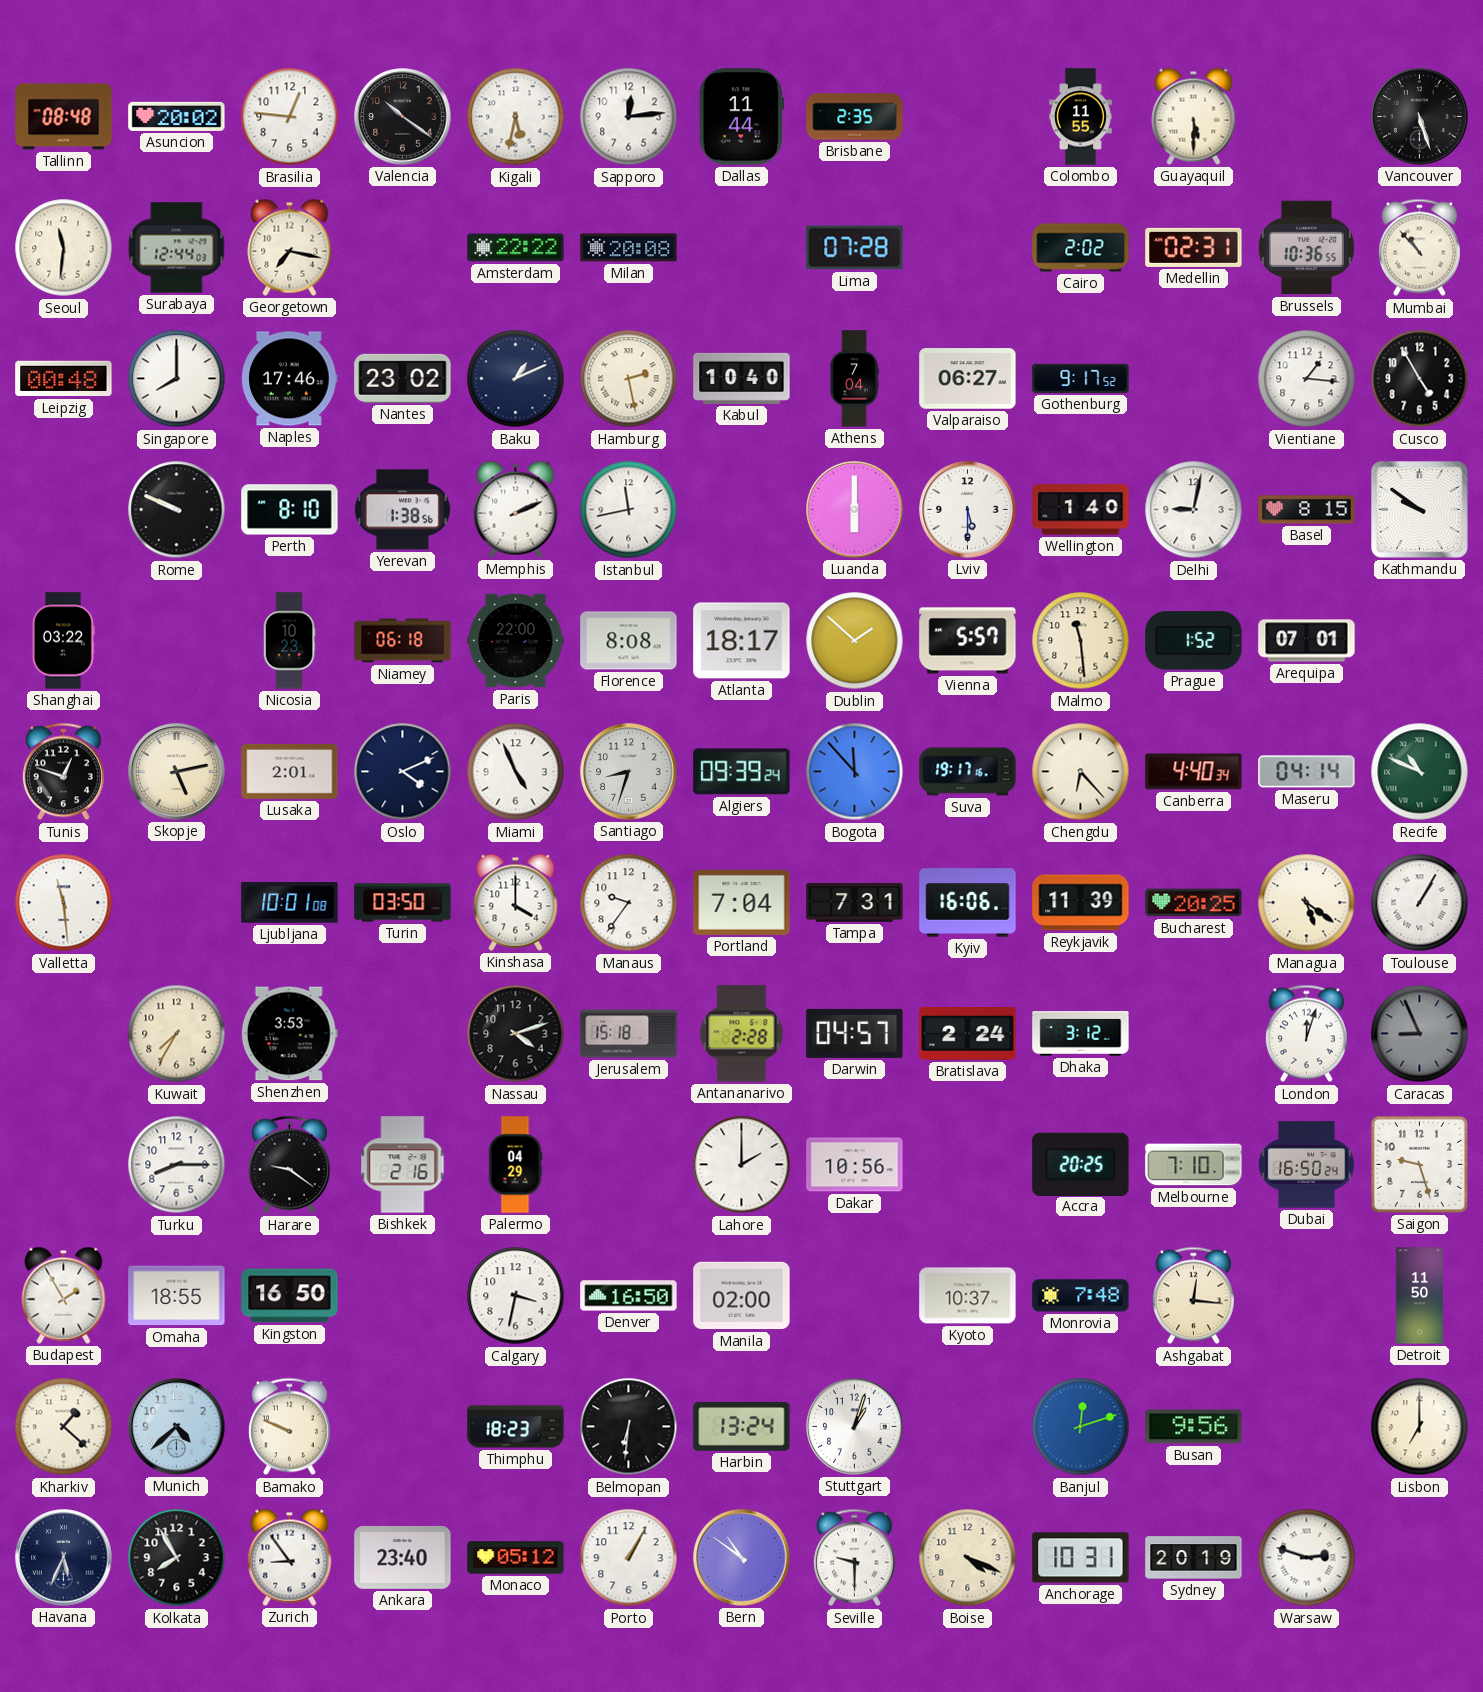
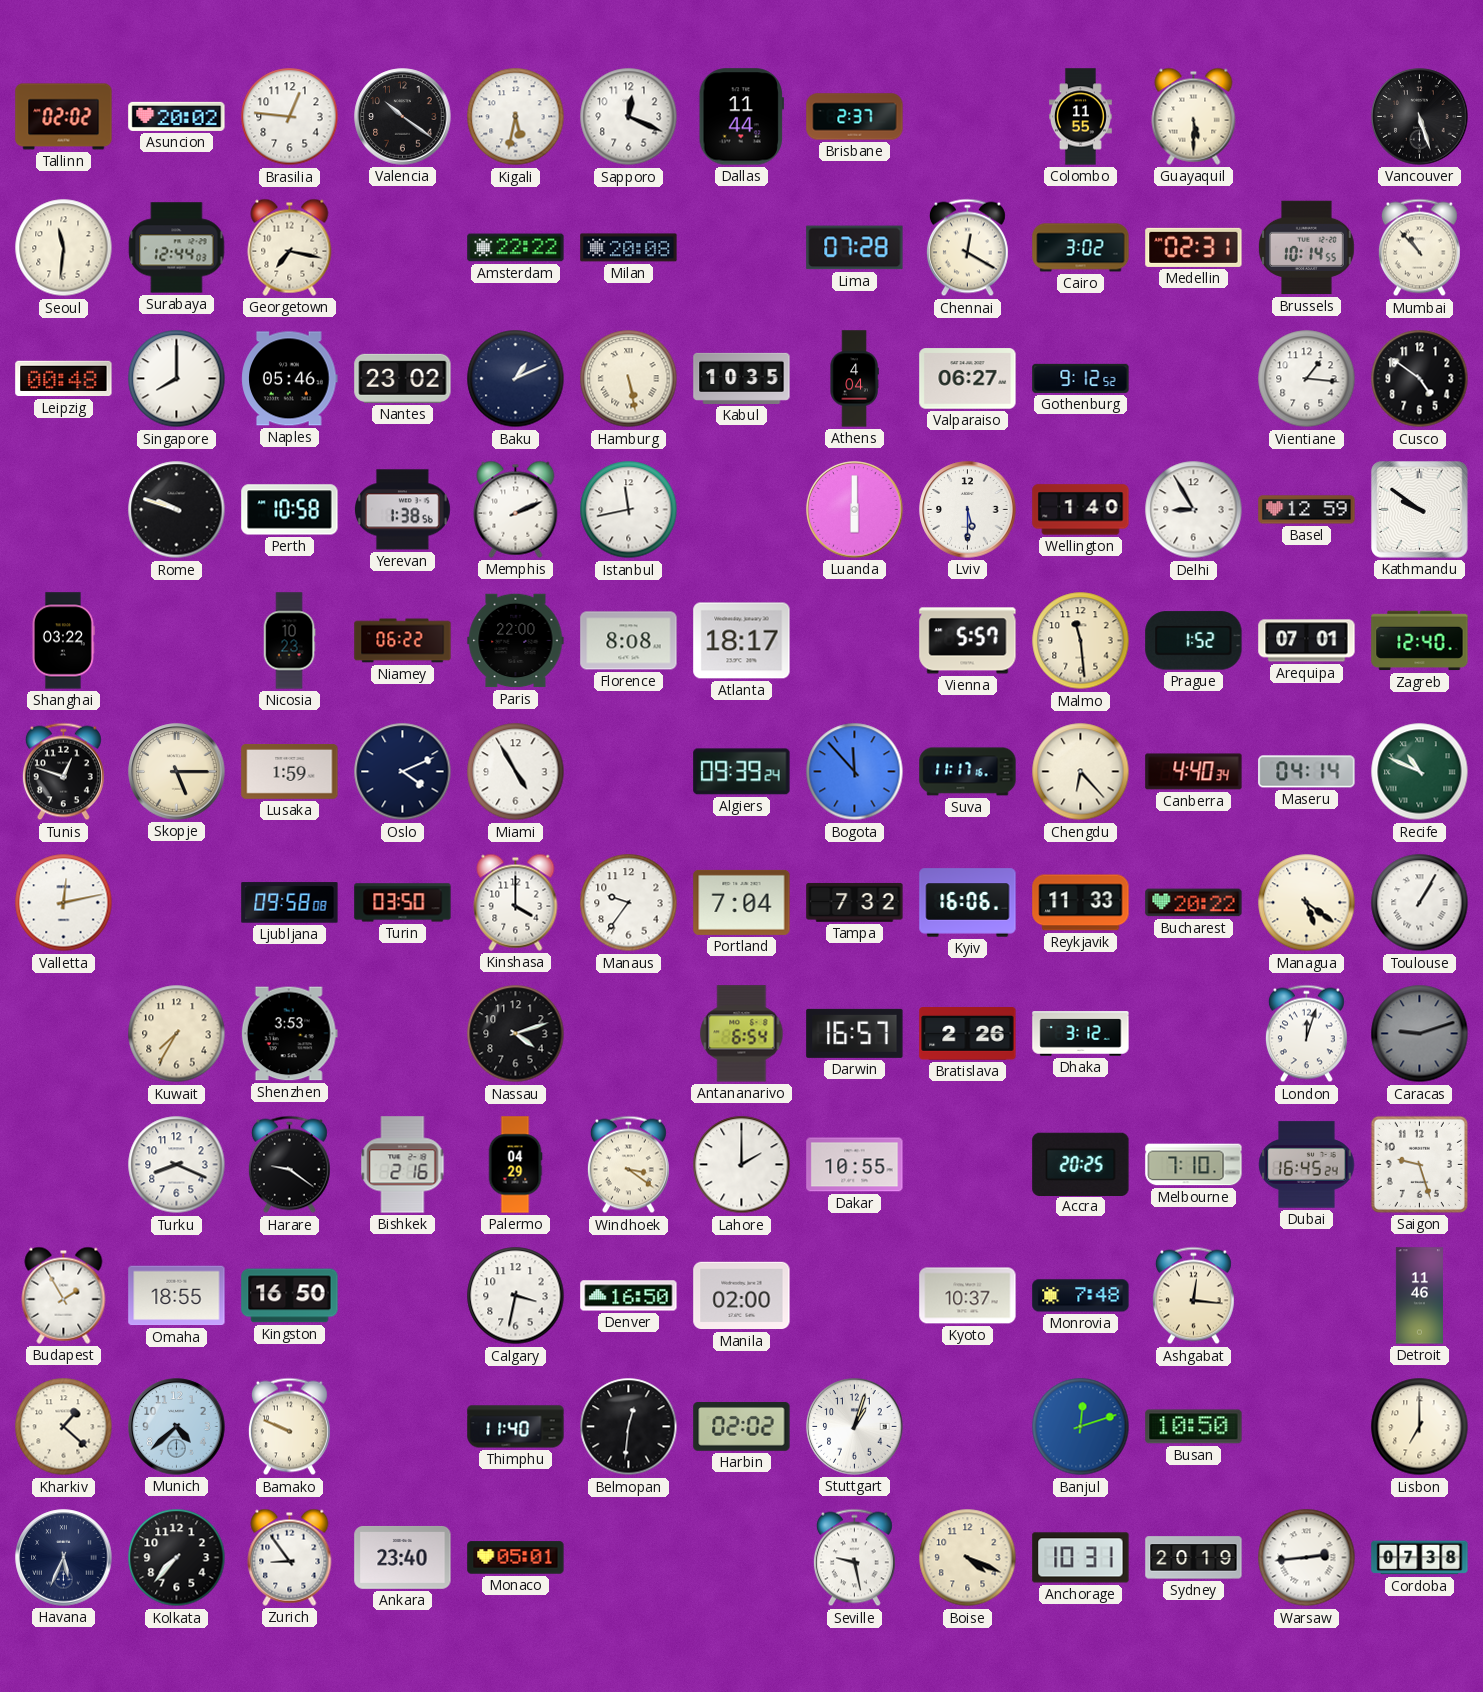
Tallinn: 08:48 -> 02:02
Sapporo: 12:14 -> 12:19
Brisbane: 2:35 -> 2:37
Chennai: none -> 12:20
Cairo: 2:02 -> 3:02
Brussels: 10:36 -> 10:14
Naples: 17:46 -> 05:46
Hamburg: 2:28 -> 5:28
Kabul: 10:40 -> 10:35
Athens: 7:04 -> 4:04
Gothenburg: 9:17 -> 9:12
Cusco: 4:55 -> 4:51
Rome: 9:49 -> 9:48
Perth: 8:10 -> 10:58
Delhi: 9:02 -> 8:55
Basel: 8:15 -> 12:59
Niamey: 06:18 -> 06:22
Dublin: 1:52 -> none
Zagreb: none -> 12:40
Skopje: 5:13 -> 5:15
Lusaka: 2:01 -> 1:59
Miami: 4:56 -> 4:55
Santiago: 8:33 -> none
Suva: 19:17 -> 11:17
Valletta: 11:29 -> 12:13
Ljubljana: 10:01 -> 09:58
Tampa: 7:31 -> 7:32
Reykjavik: 11:39 -> 11:33
Bucharest: 20:25 -> 20:22
Jerusalem: 15:18 -> none
Antananarivo: 2:28 -> 6:54
Darwin: 04:57 -> 16:57
Bratislava: 2:24 -> 2:26
Caracas: 8:56 -> 9:12
Turku: 8:15 -> 8:19
Windhoek: none -> 3:21
Dakar: 10:56 -> 10:55
Dubai: 16:50 -> 16:45
Detroit: 11:50 -> 11:46
Thimphu: 18:23 -> 11:40
Belmopan: 6:31 -> 12:31
Harbin: 13:24 -> 02:02
Busan: 9:56 -> 10:50
Kolkata: 7:55 -> 7:37
Monaco: 05:12 -> 05:01
Porto: 1:05 -> none
Bern: 10:51 -> none
Seville: 9:30 -> 9:28
Warsaw: 2:48 -> 2:44
Cordoba: none -> 07:38
